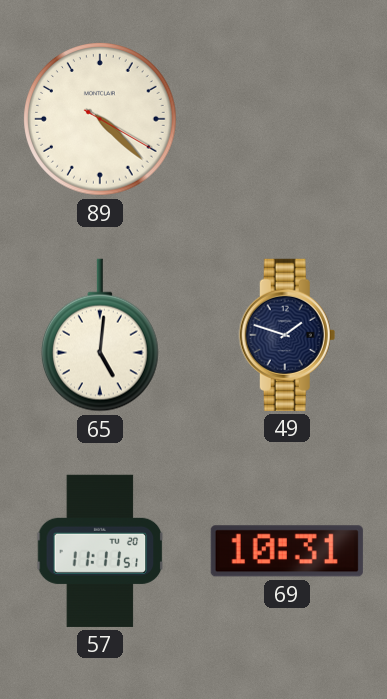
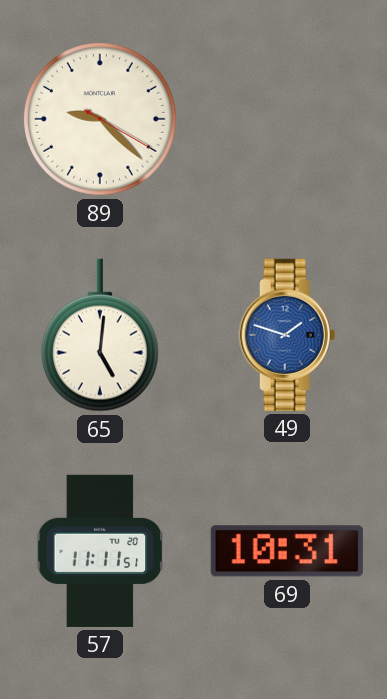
89: 4:22 -> 9:22
49 dial: navy -> blue
